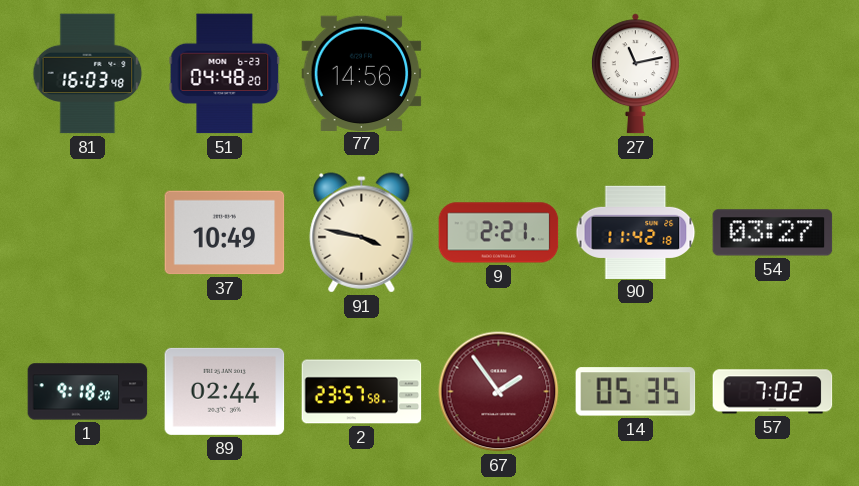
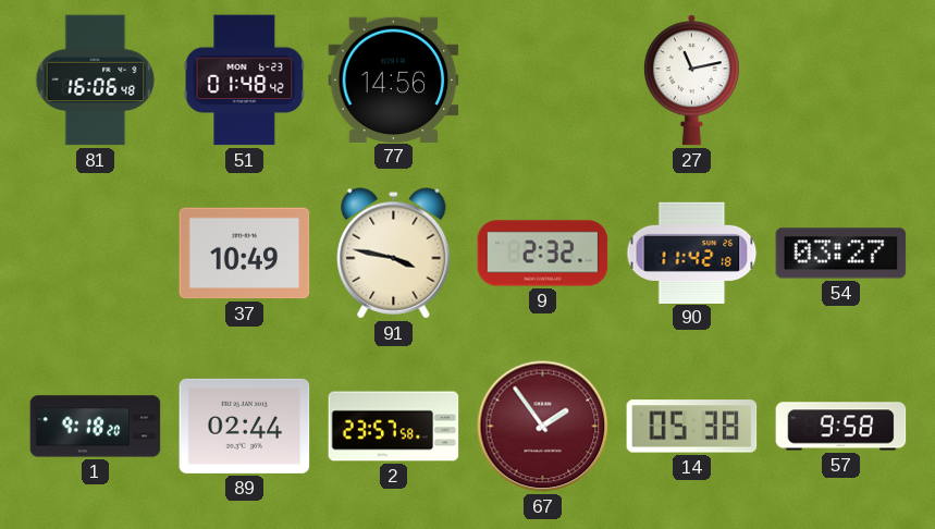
81: 16:03 -> 16:06
51: 04:48 -> 01:48
9: 2:21 -> 2:32
14: 05:35 -> 05:38
57: 7:02 -> 9:58
